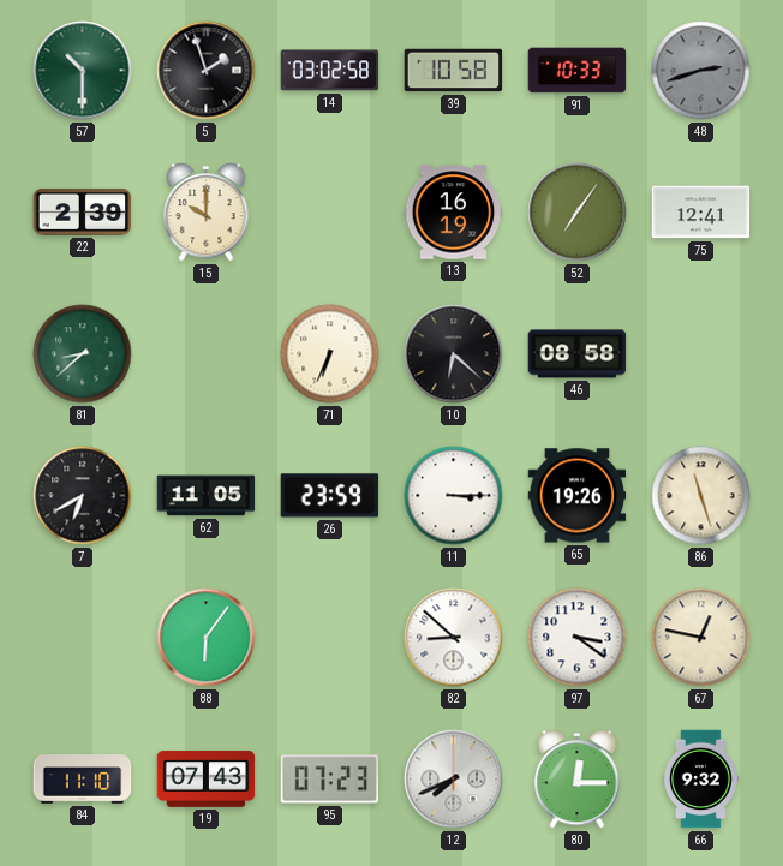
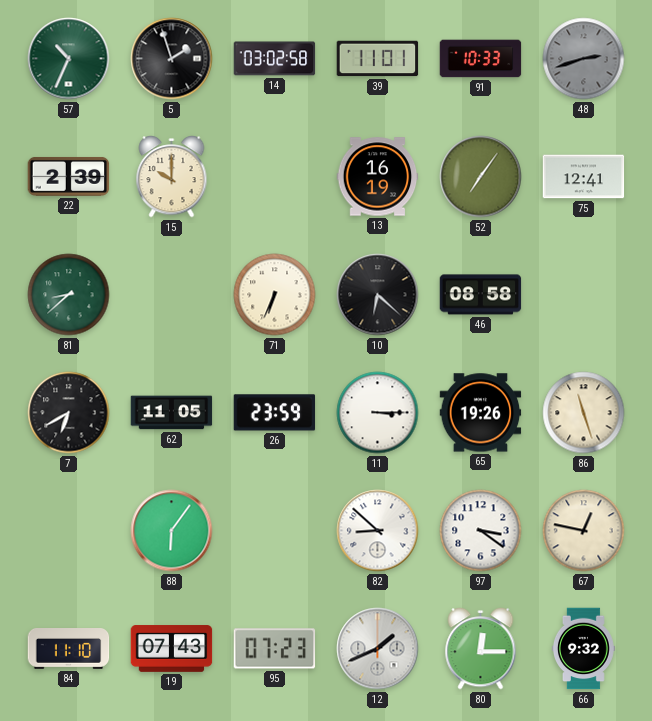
57: 10:30 -> 10:34
39: 10:58 -> 11:01
12: 7:41 -> 1:41
